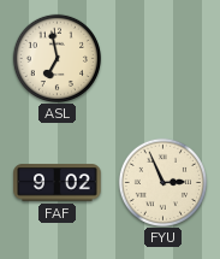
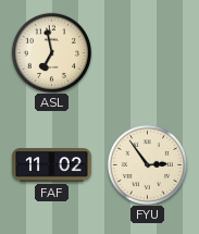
FAF: 9:02 -> 11:02
FYU: 2:56 -> 2:54
